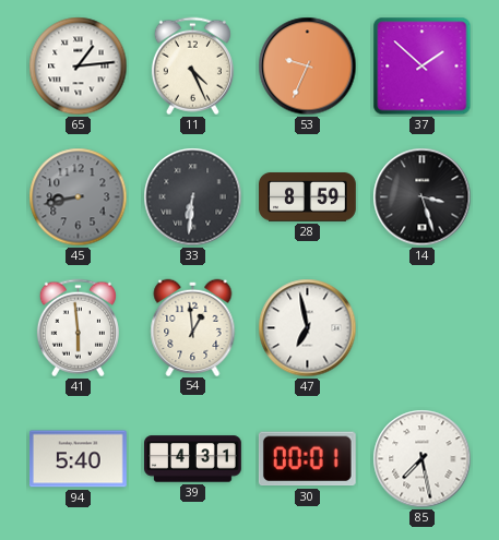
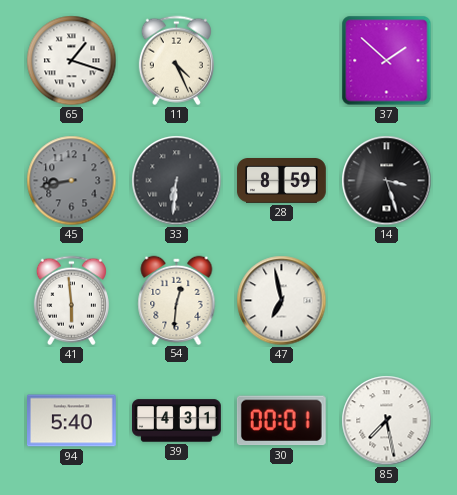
65: 1:14 -> 1:18
53: 9:34 -> none
54: 12:59 -> 12:31
